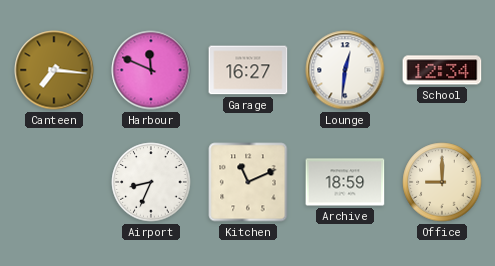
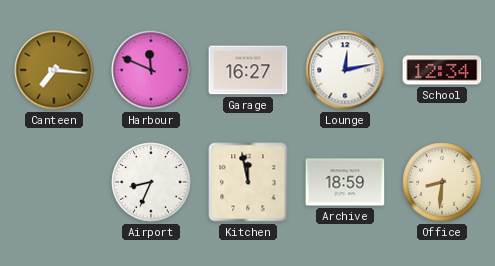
Lounge: 12:31 -> 12:13
Kitchen: 11:11 -> 11:58
Office: 9:00 -> 8:31
